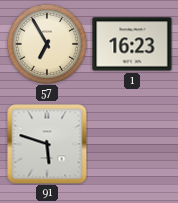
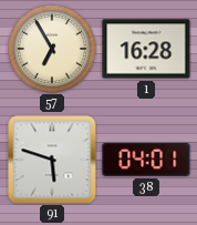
1: 16:23 -> 16:28
38: none -> 04:01
